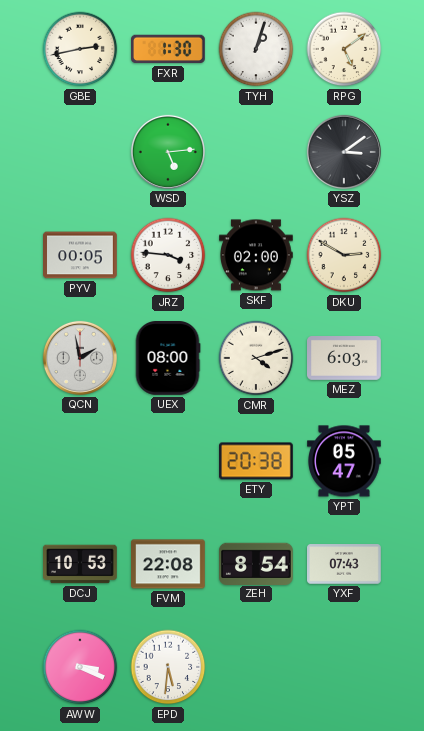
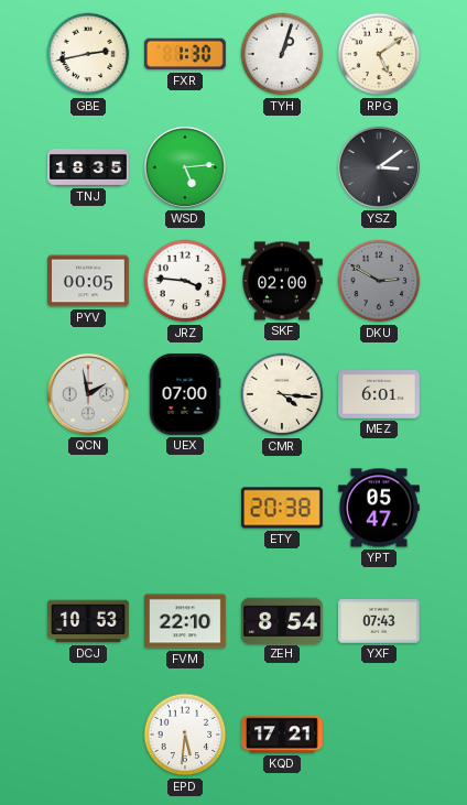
TNJ: none -> 18:35
DKU dial: cream -> grey
UEX: 08:00 -> 07:00
CMR: 4:12 -> 4:16
MEZ: 6:03 -> 6:01
FVM: 22:08 -> 22:10
AWW: 3:19 -> none
KQD: none -> 17:21
